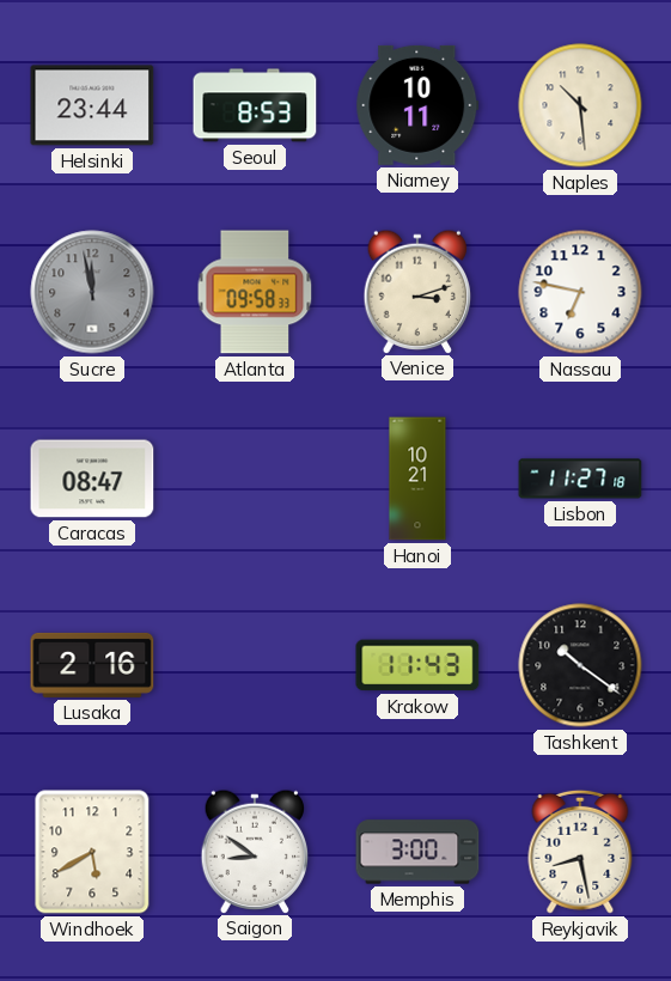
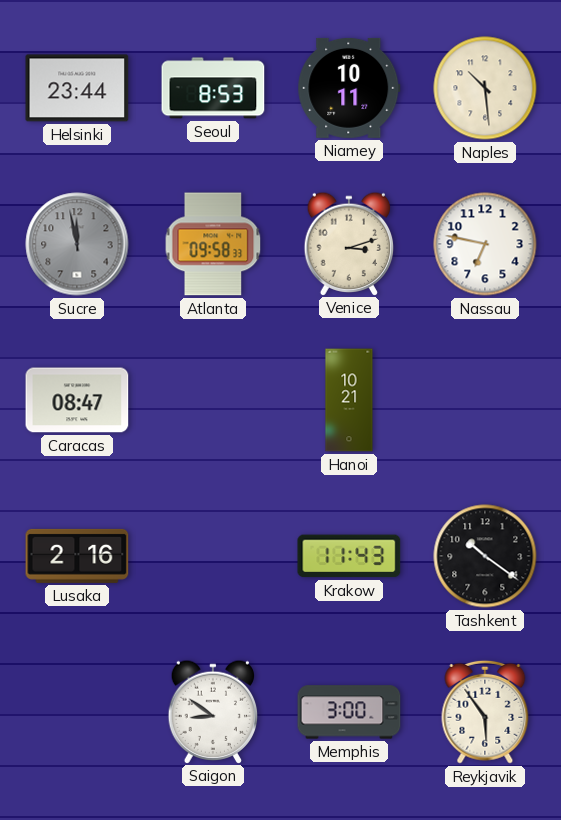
Lisbon: 11:27 -> none
Windhoek: 5:40 -> none
Reykjavik: 8:28 -> 5:54
